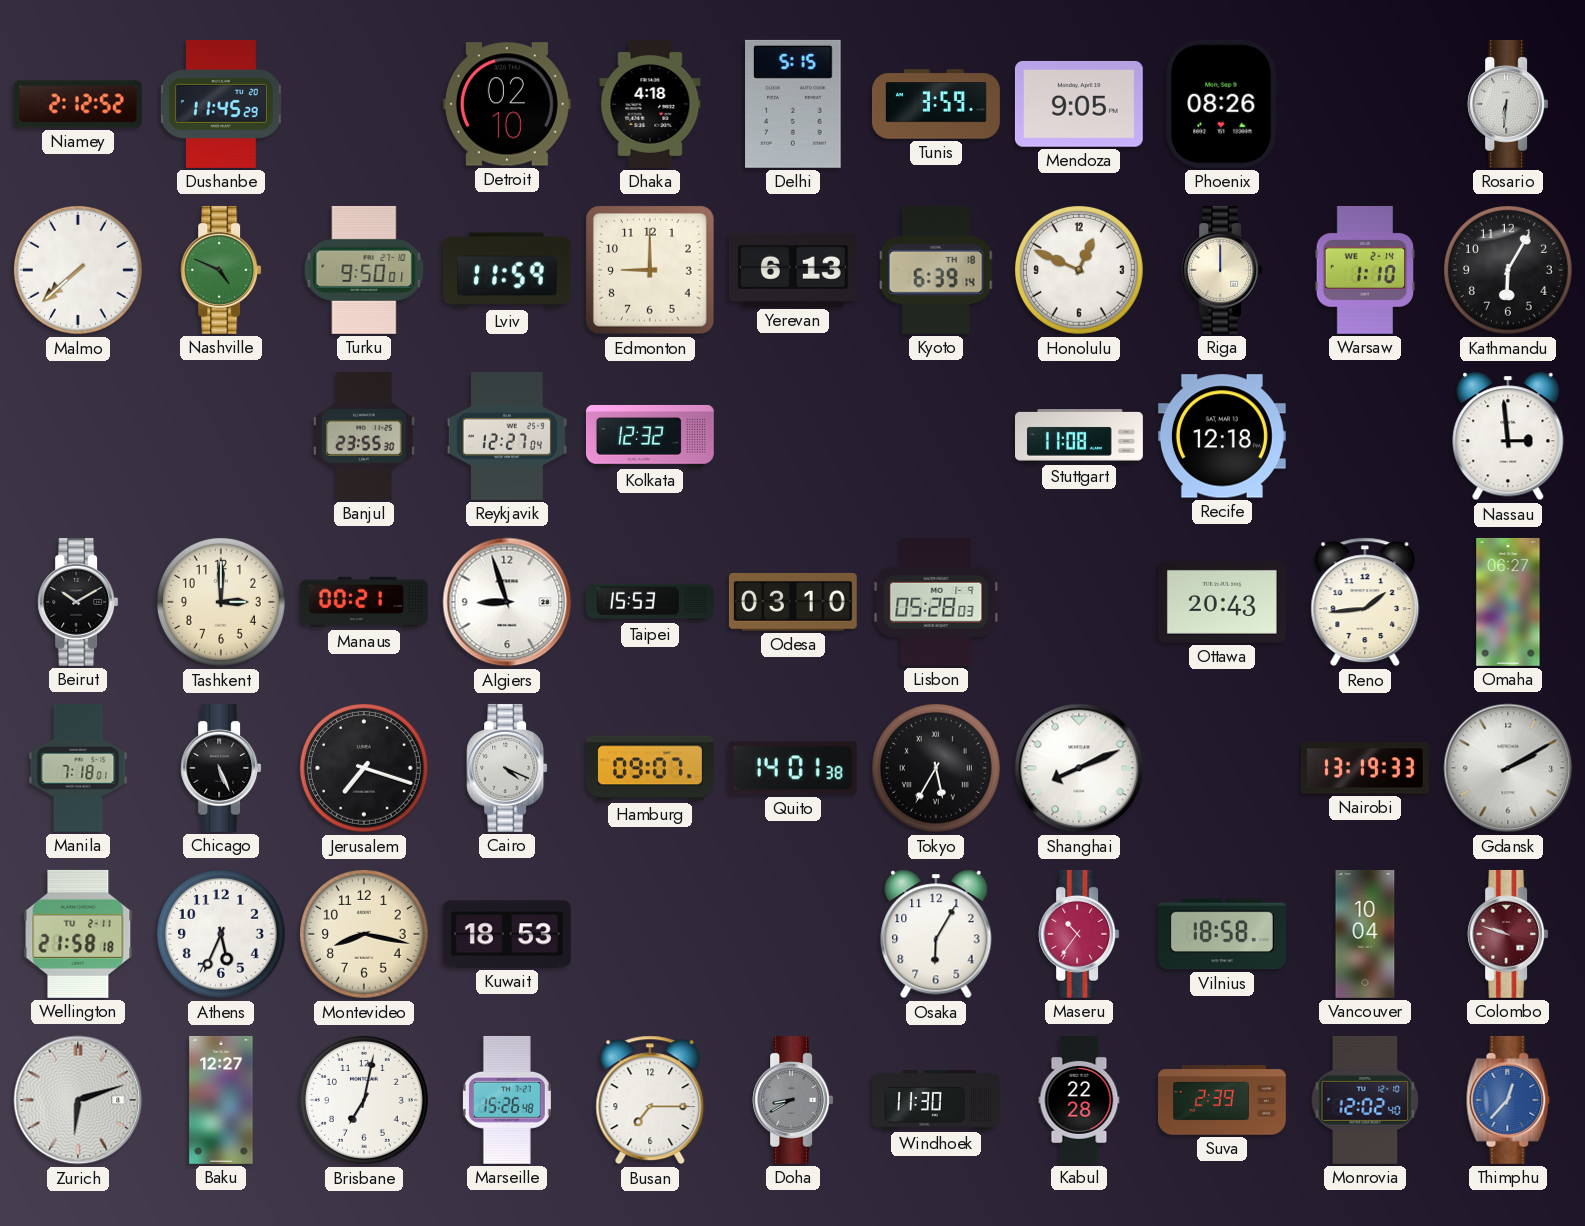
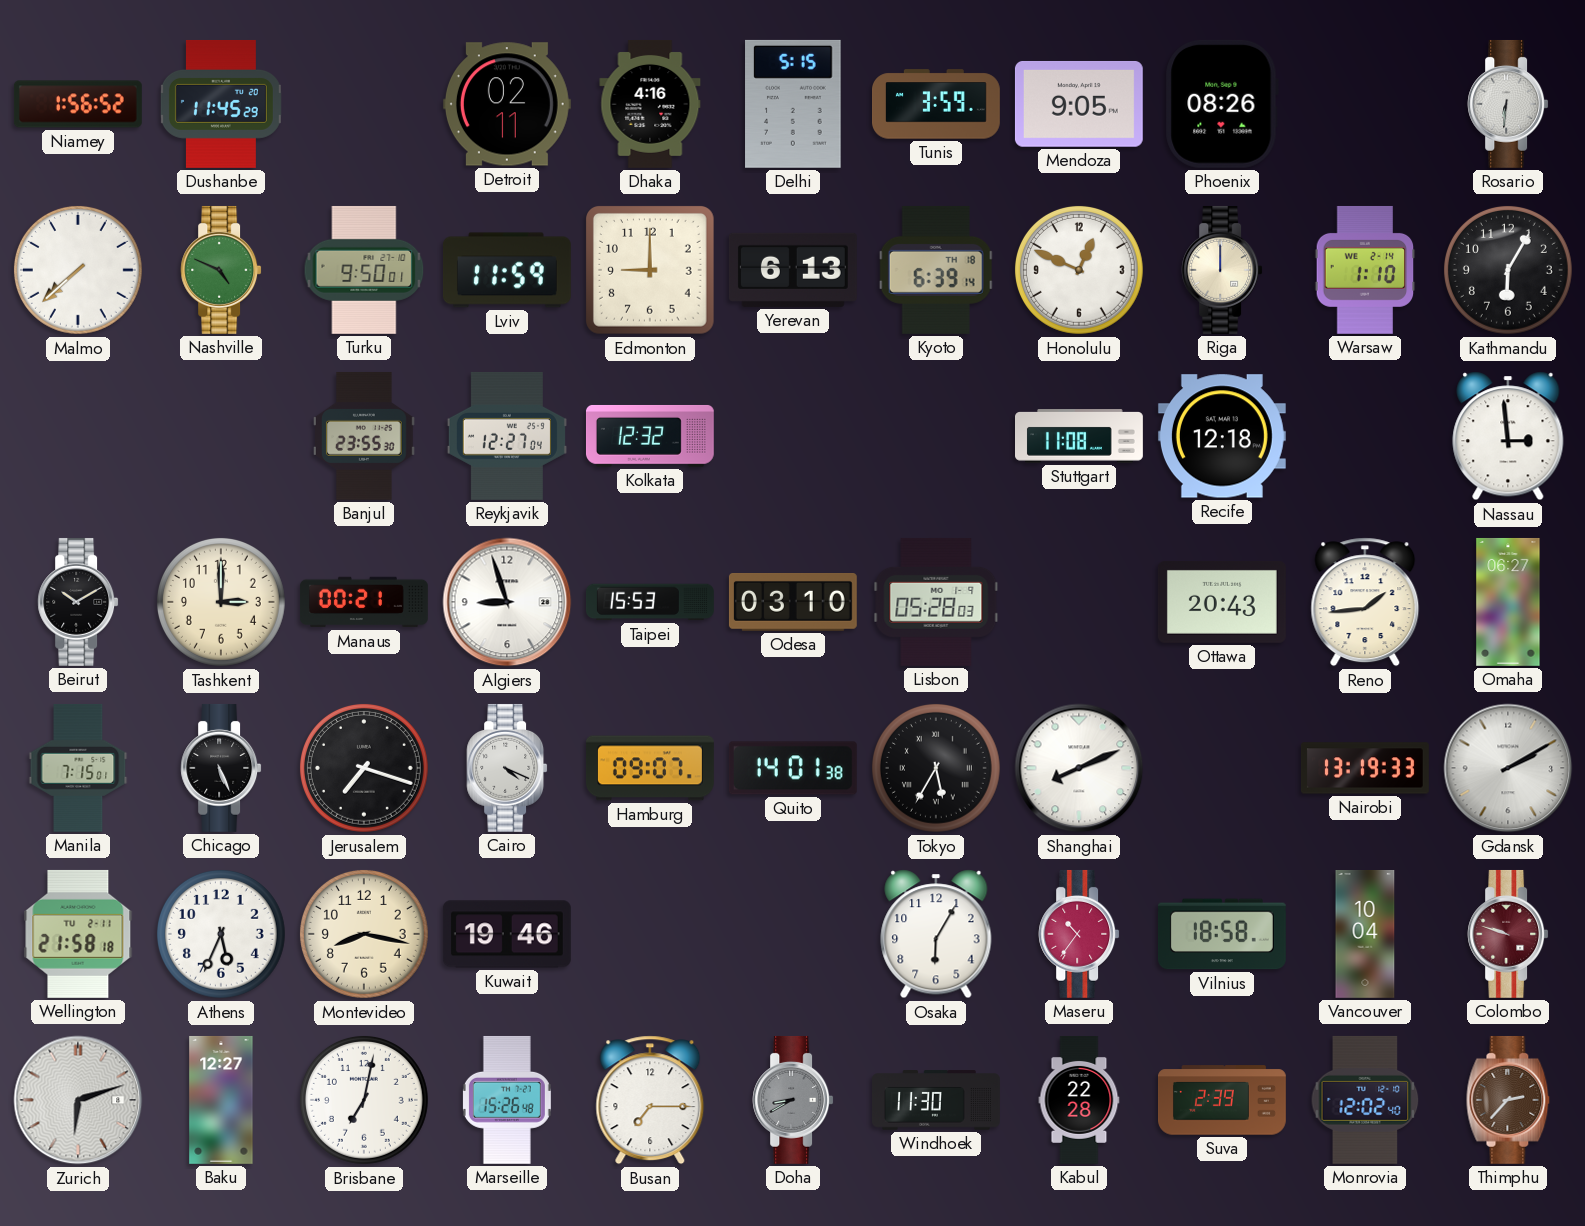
Niamey: 2:12 -> 1:56
Detroit: 02:10 -> 02:11
Dhaka: 4:18 -> 4:16
Manila: 7:18 -> 7:15
Kuwait: 18:53 -> 19:46
Thimphu: 12:37 -> 2:37
Thimphu dial: blue -> brown
